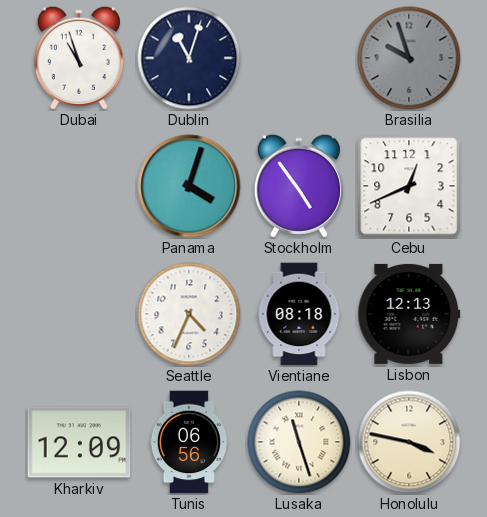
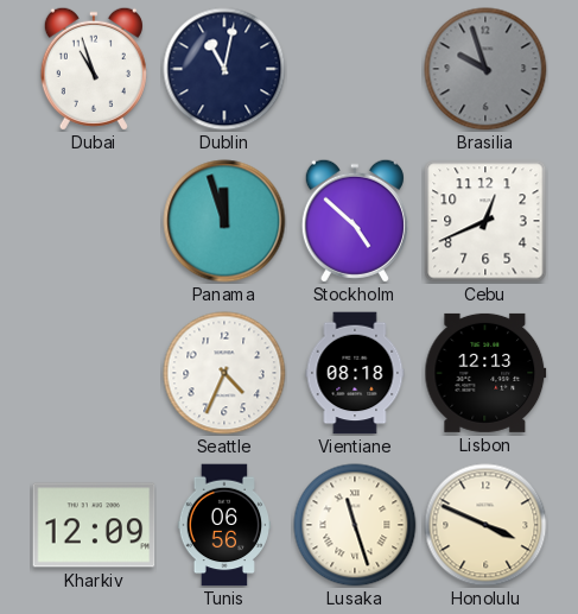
Dublin: 11:03 -> 11:02
Panama: 4:03 -> 11:57
Stockholm: 4:54 -> 4:52
Honolulu: 3:47 -> 3:49
